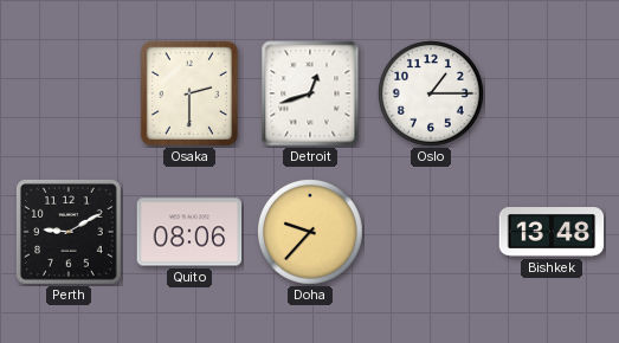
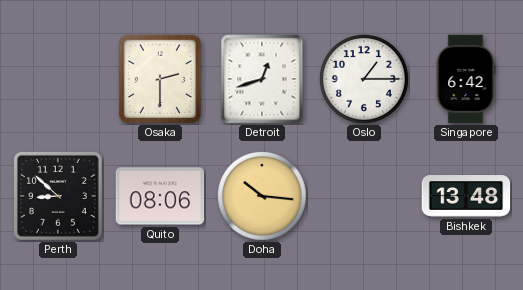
Singapore: none -> 6:42
Perth: 9:10 -> 8:52
Doha: 9:37 -> 10:16
